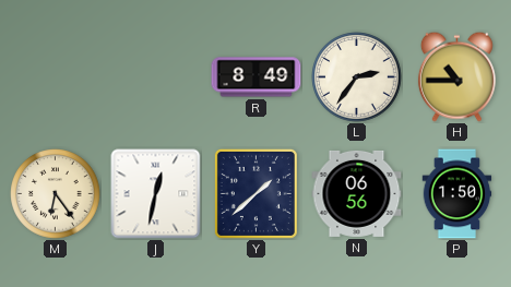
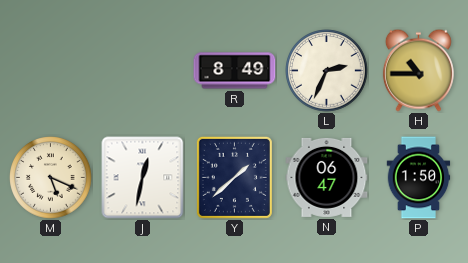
L: 2:36 -> 2:34
M: 6:24 -> 5:19
N: 06:56 -> 06:47
